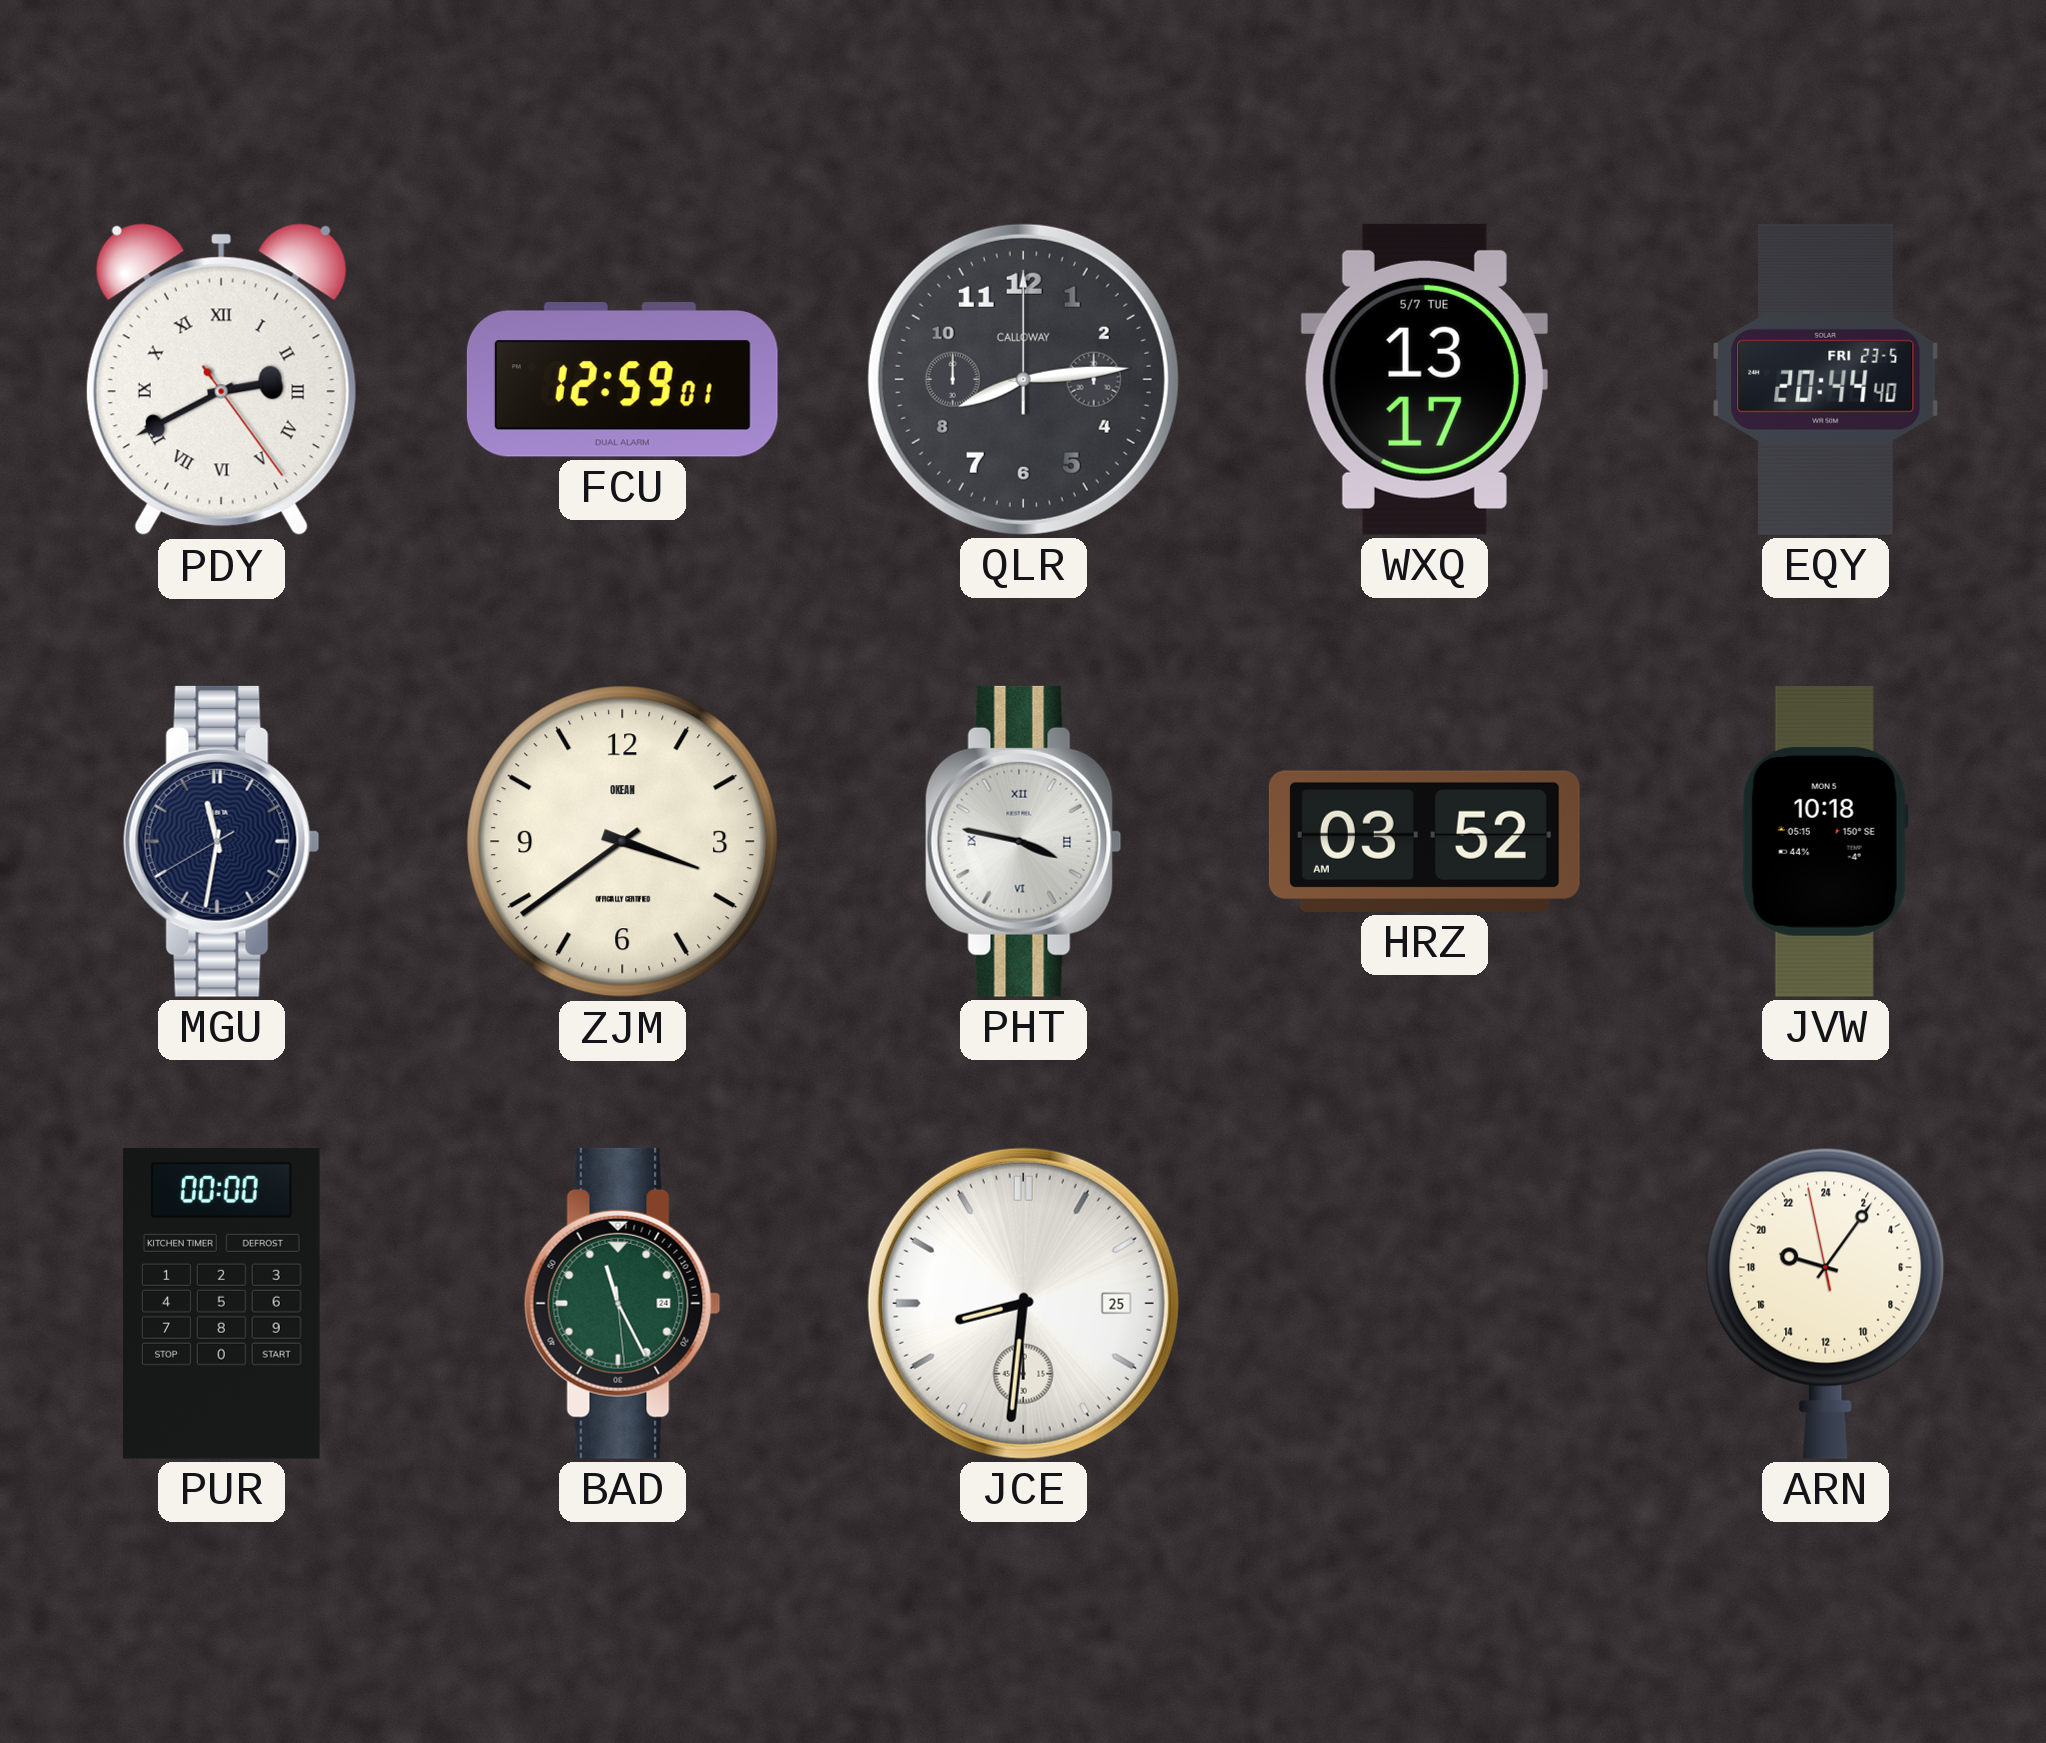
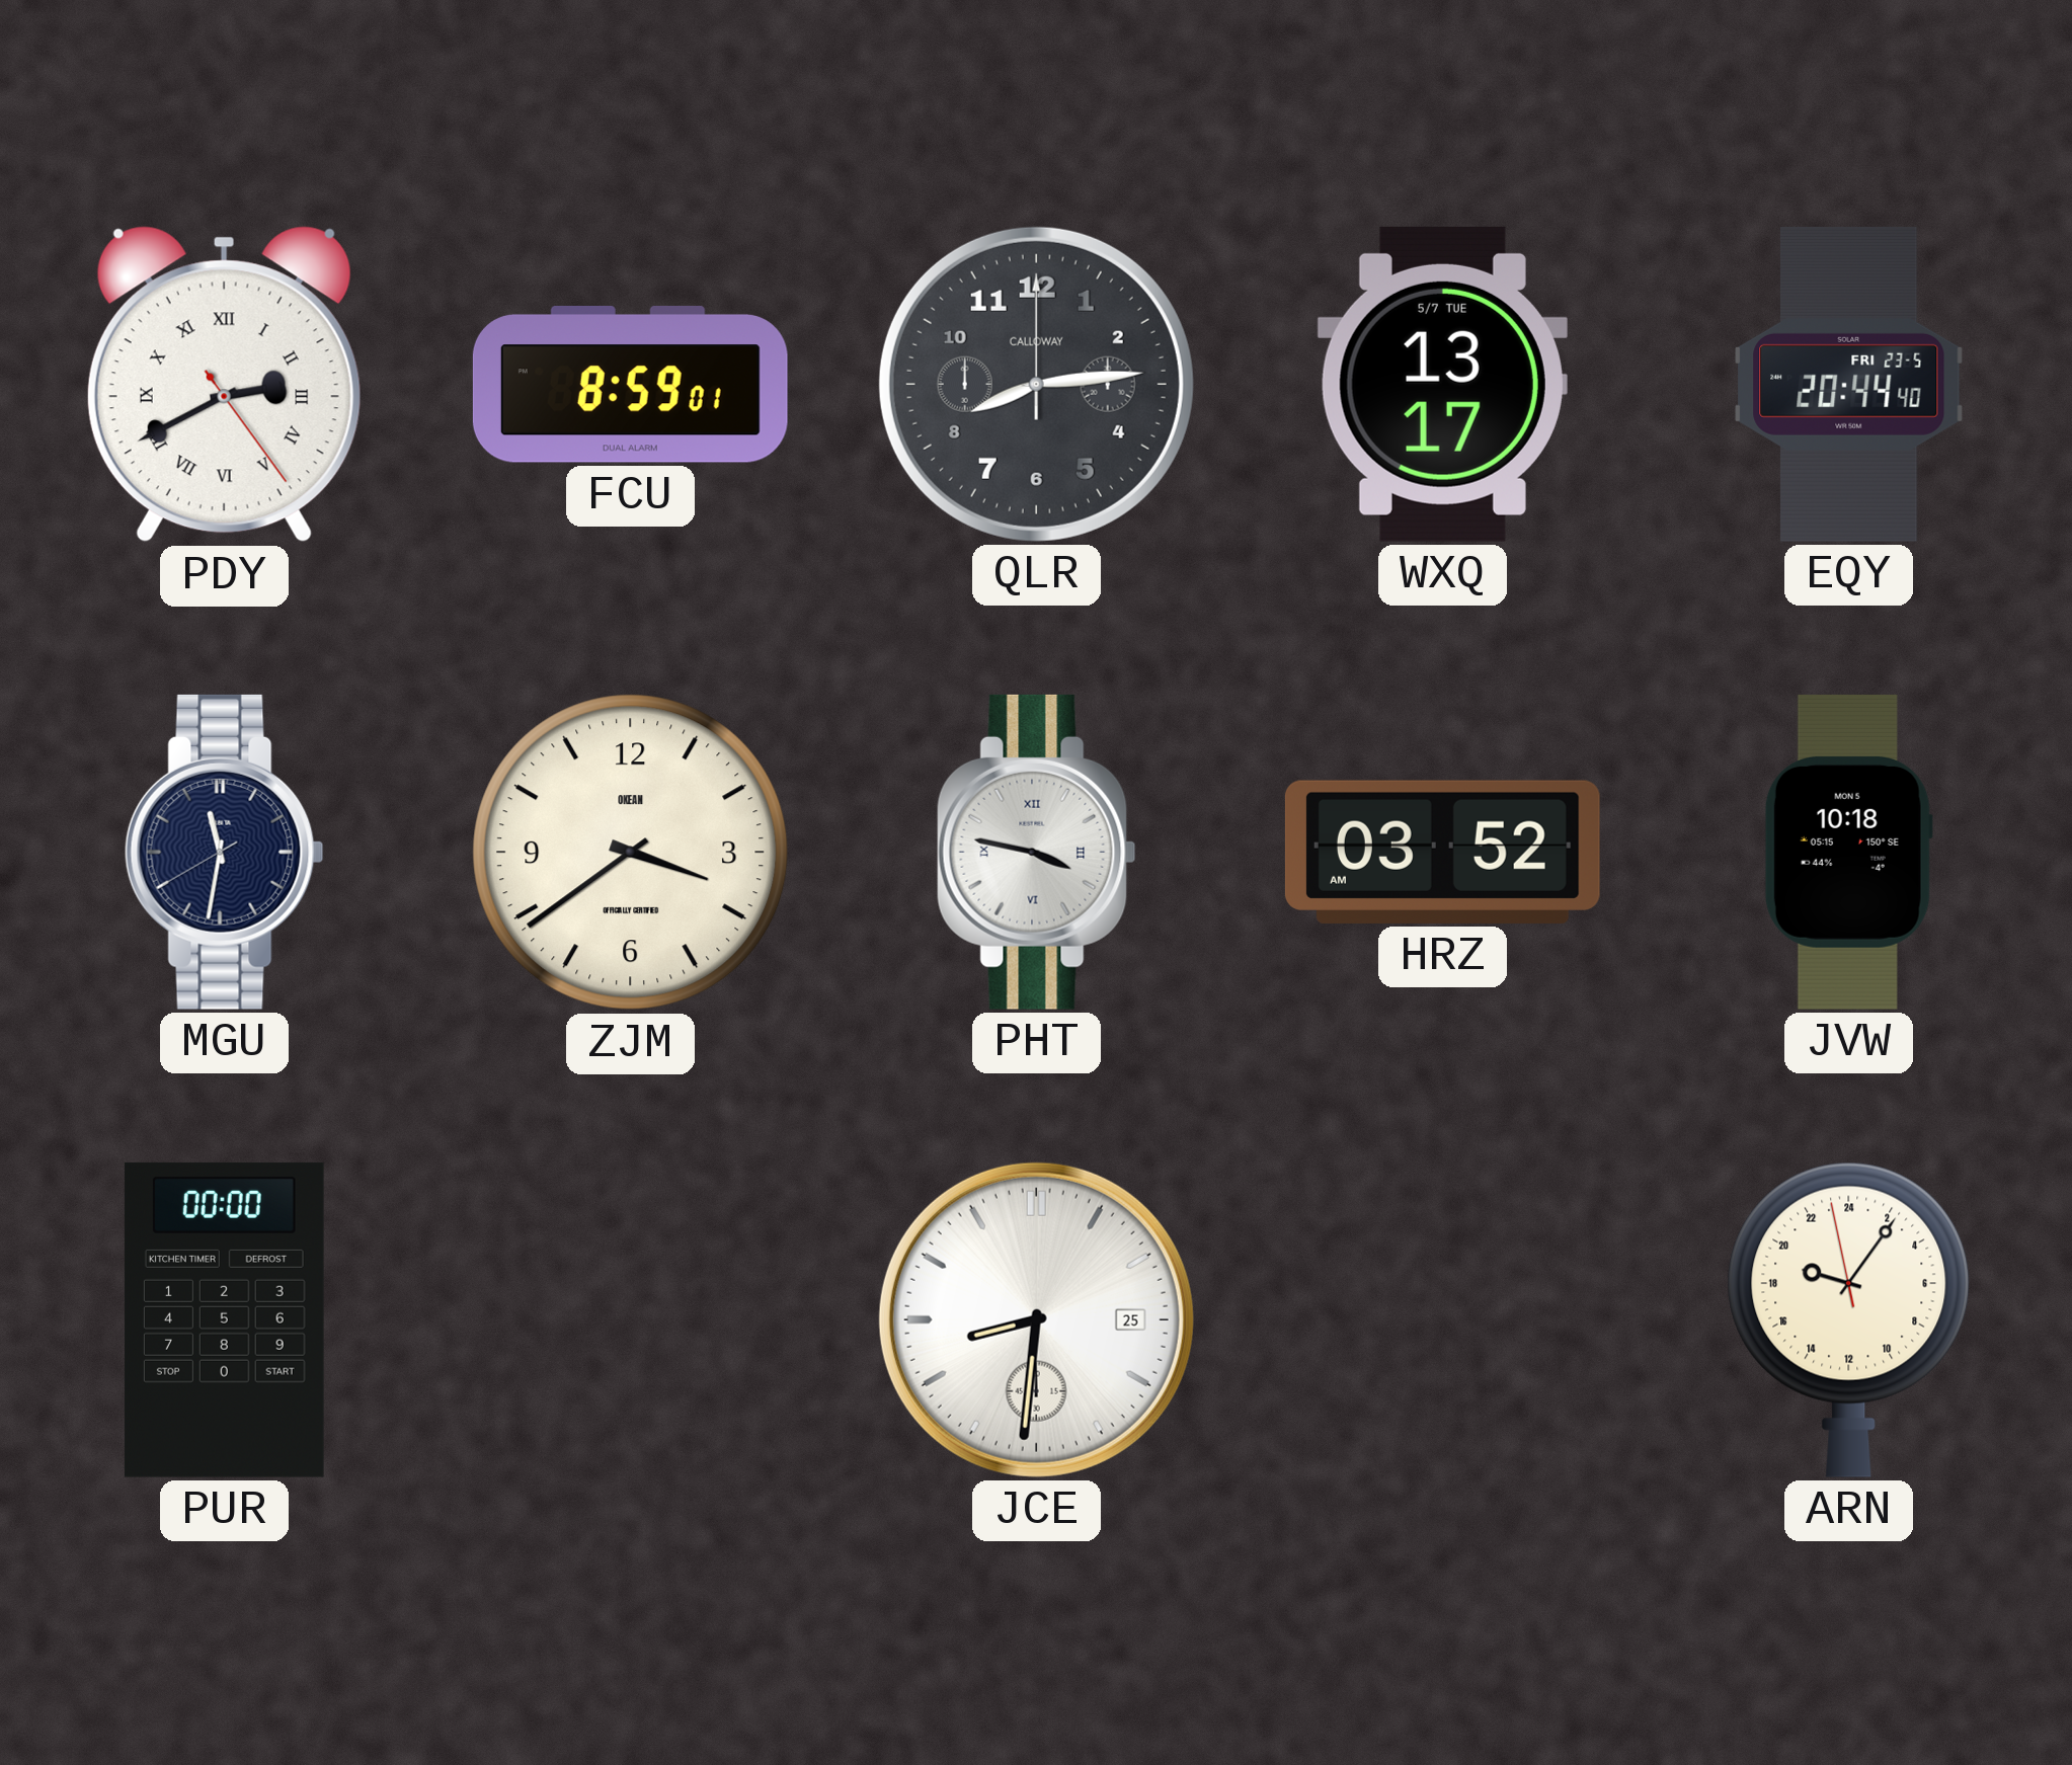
FCU: 12:59 -> 8:59
BAD: 11:25 -> none
